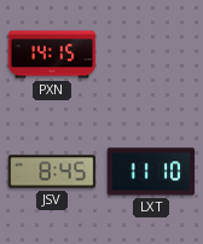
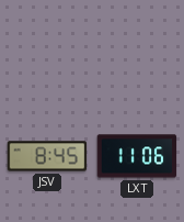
PXN: 14:15 -> none
LXT: 11:10 -> 11:06
